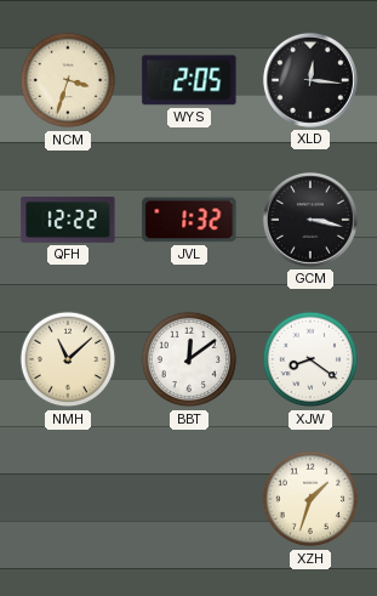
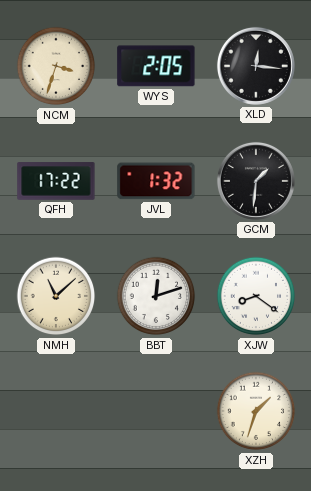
QFH: 12:22 -> 17:22
GCM: 3:17 -> 1:31
BBT: 12:09 -> 12:12
